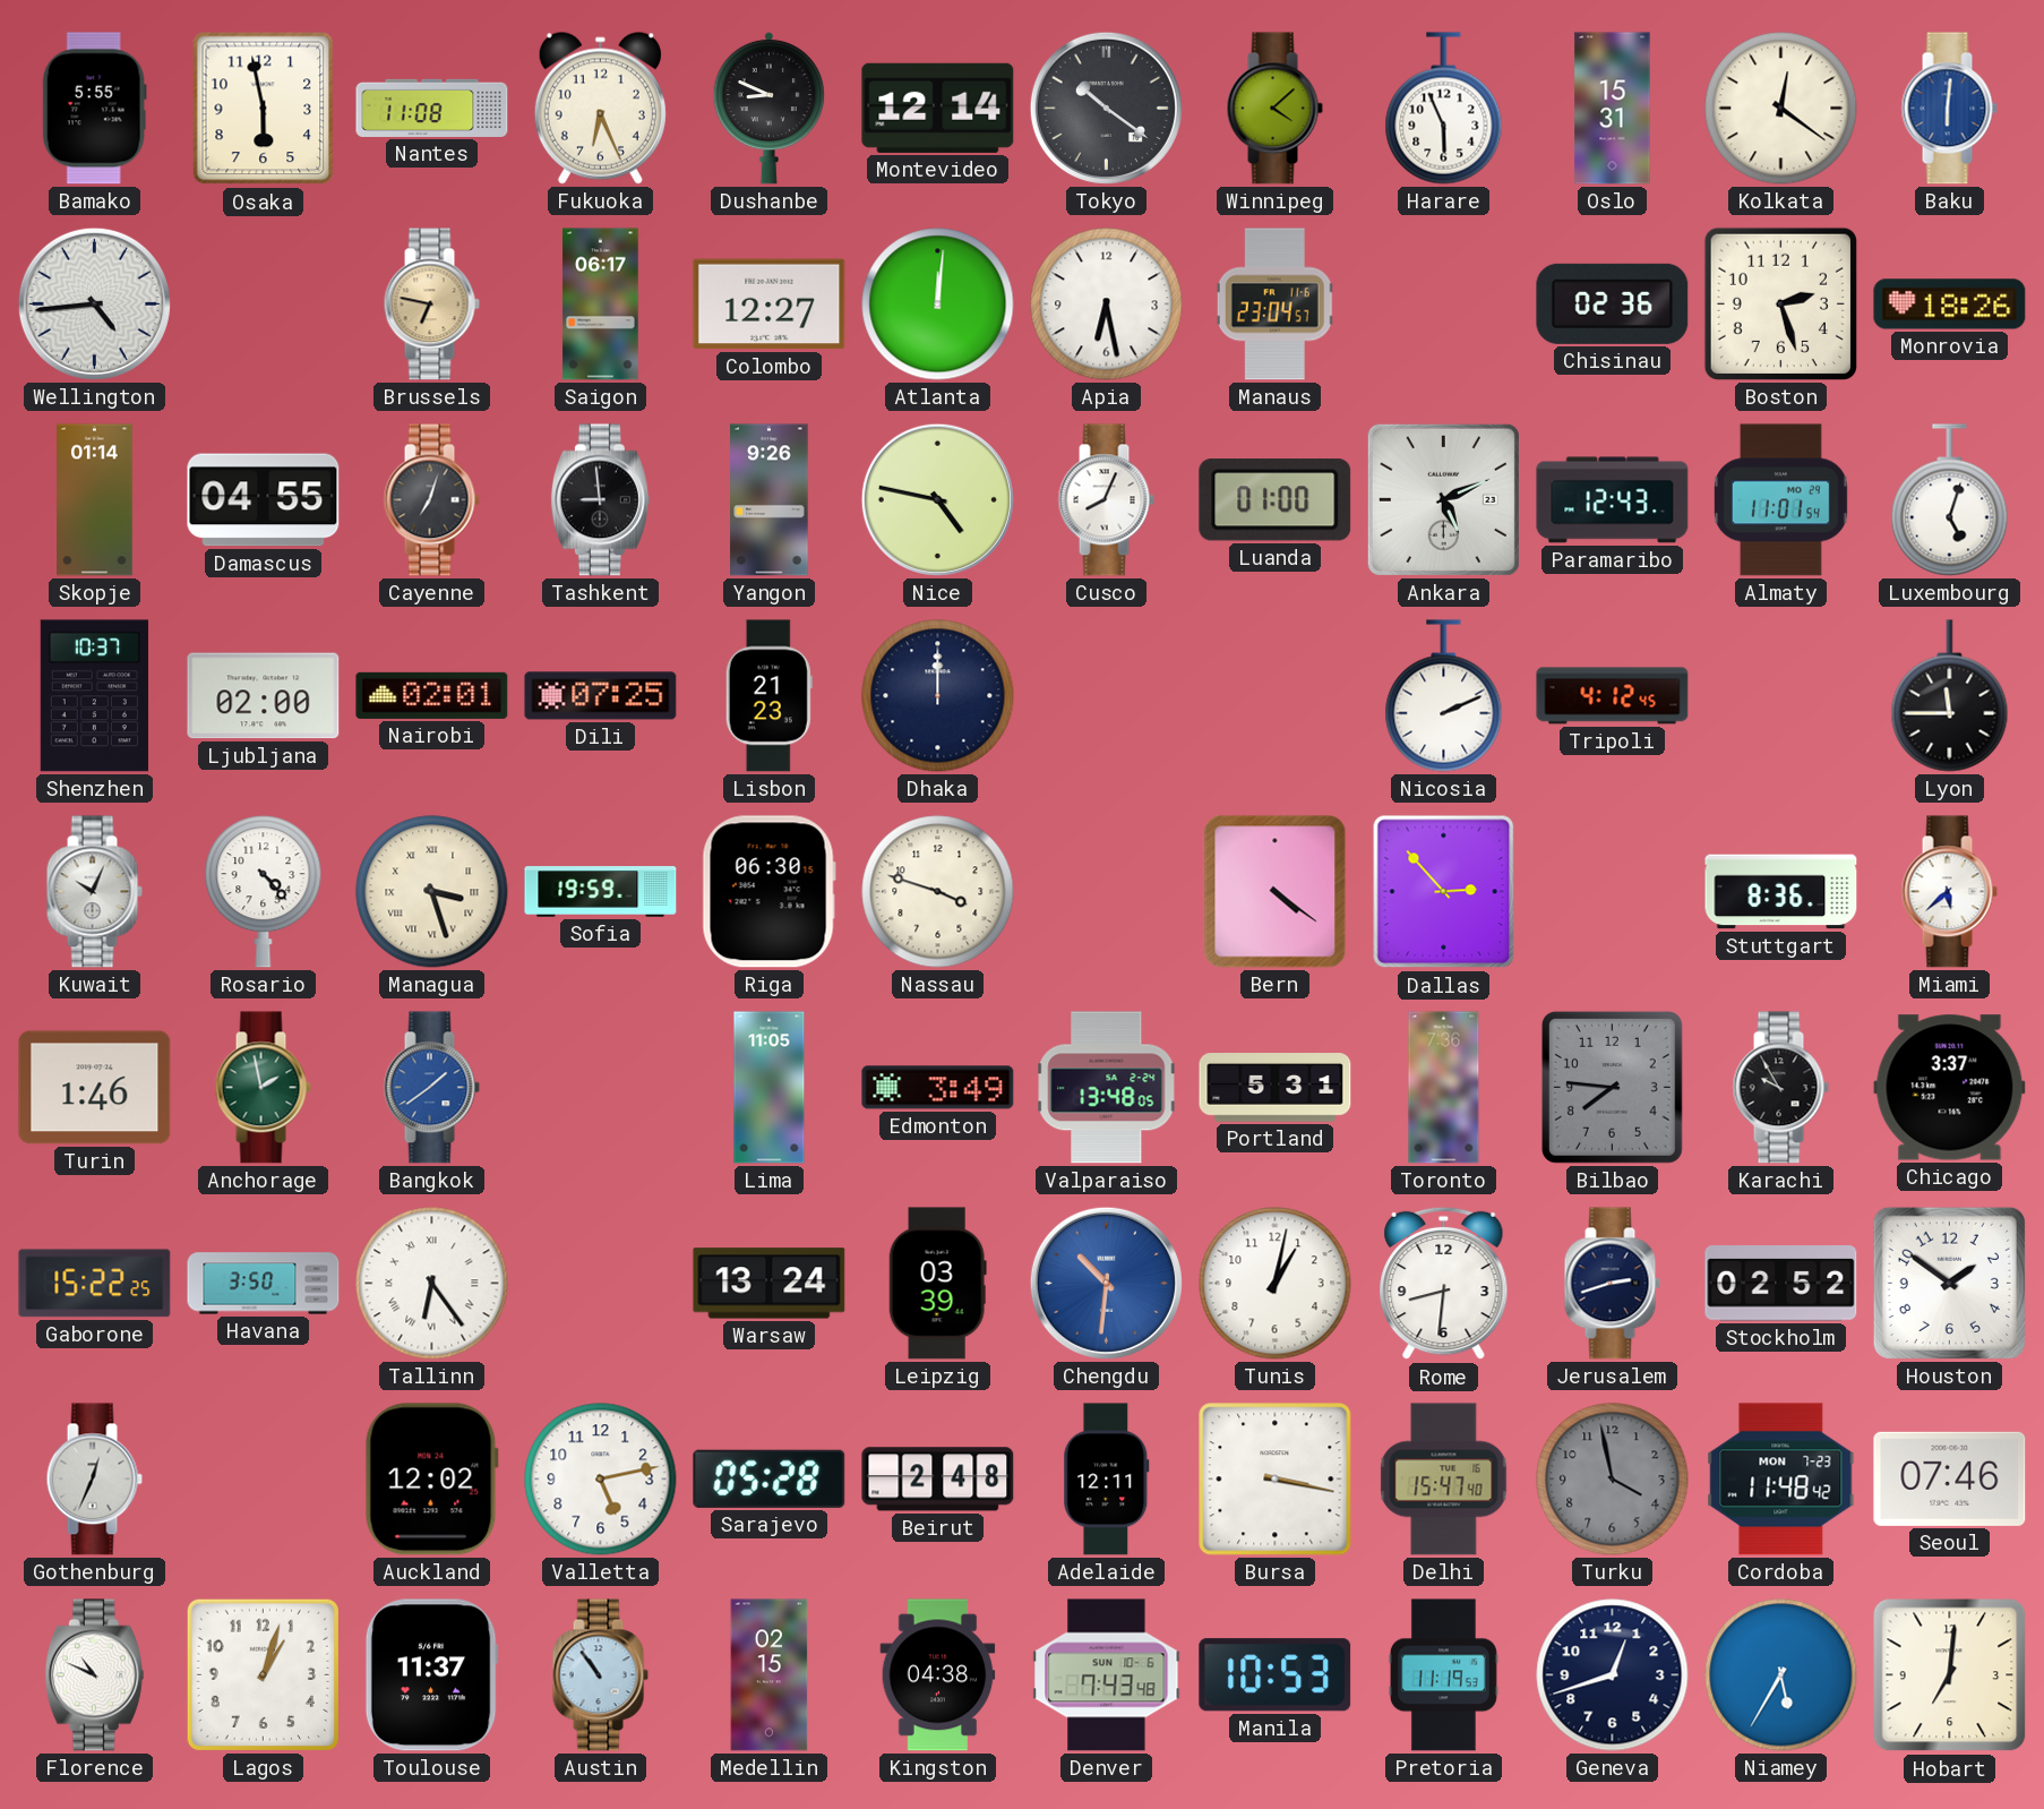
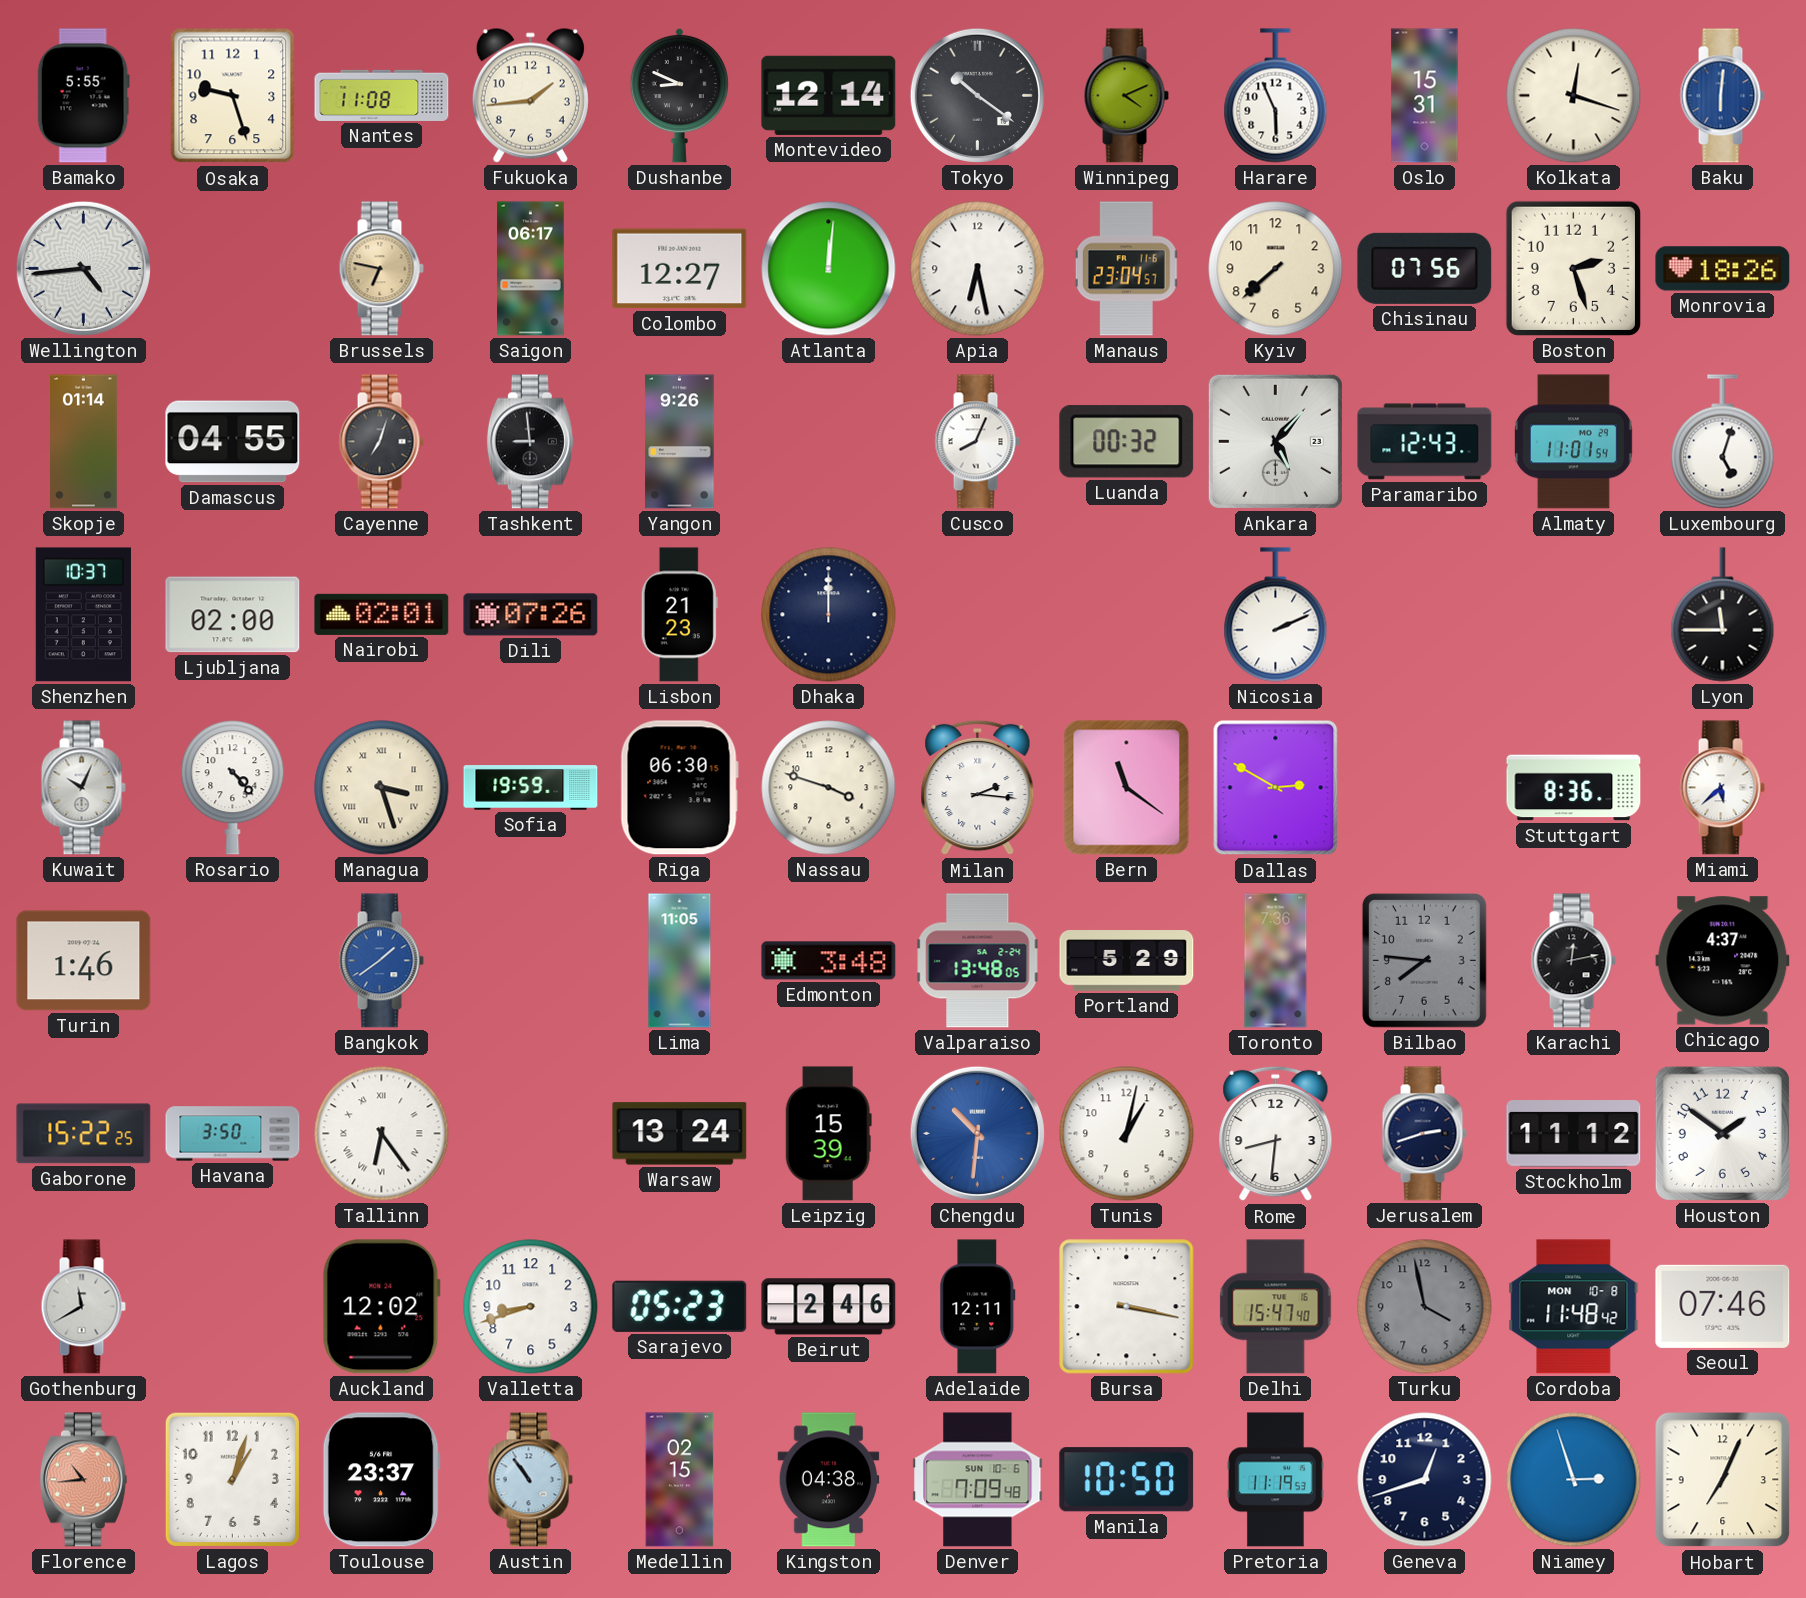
Osaka: 5:58 -> 9:27
Fukuoka: 6:26 -> 1:44
Winnipeg: 4:08 -> 4:11
Kolkata: 12:21 -> 12:18
Kyiv: none -> 7:38
Chisinau: 02:36 -> 07:56
Nice: 4:47 -> none
Luanda: 01:00 -> 00:32
Ankara: 5:11 -> 5:07
Dili: 07:25 -> 07:26
Tripoli: 4:12 -> none
Milan: none -> 2:16
Bern: 4:21 -> 11:21
Dallas: 2:53 -> 2:50
Anchorage: 1:58 -> none
Edmonton: 3:49 -> 3:48
Portland: 5:31 -> 5:29
Karachi: 9:55 -> 12:13
Chicago: 3:37 -> 4:37
Leipzig: 03:39 -> 15:39
Stockholm: 02:52 -> 11:12
Gothenburg: 12:34 -> 11:40
Valletta: 5:13 -> 8:42
Sarajevo: 05:28 -> 05:23
Beirut: 2:48 -> 2:46
Cordoba date: MON 7-23 -> MON 10-8
Florence: 10:49 -> 10:44
Florence dial: white -> salmon
Toulouse: 11:37 -> 23:37
Denver: 7:43 -> 7:09
Manila: 10:53 -> 10:50
Niamey: 5:35 -> 2:57
Hobart: 7:01 -> 7:04
